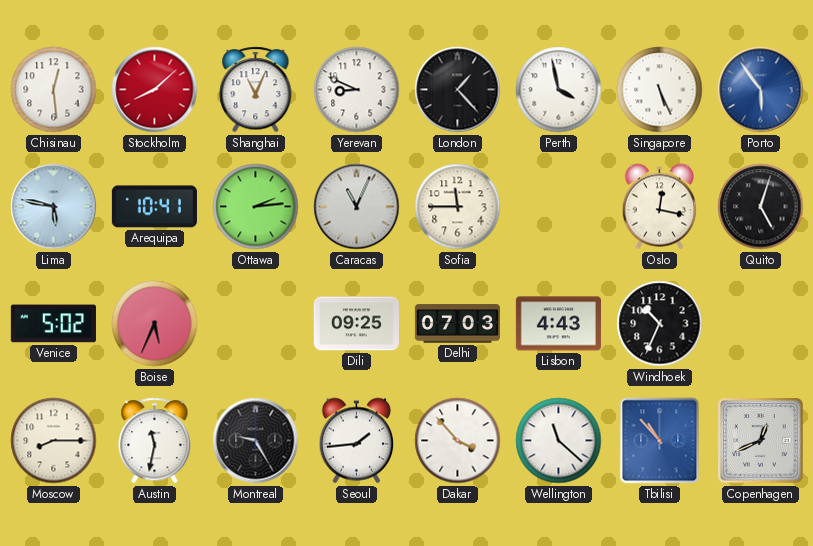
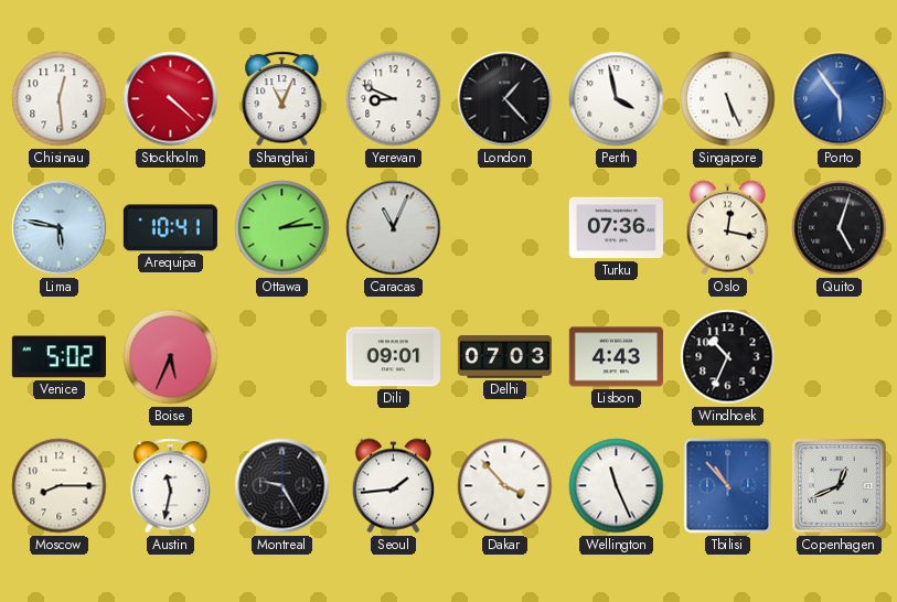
Stockholm: 8:08 -> 4:22
Sofia: 11:45 -> none
Turku: none -> 07:36
Dili: 09:25 -> 09:01
Wellington: 11:22 -> 11:26
